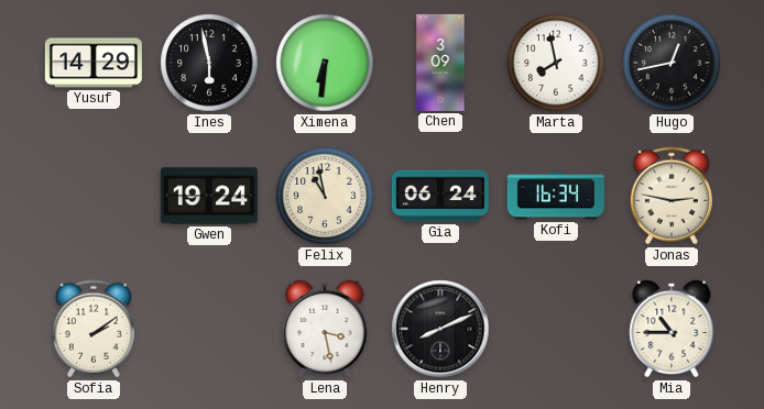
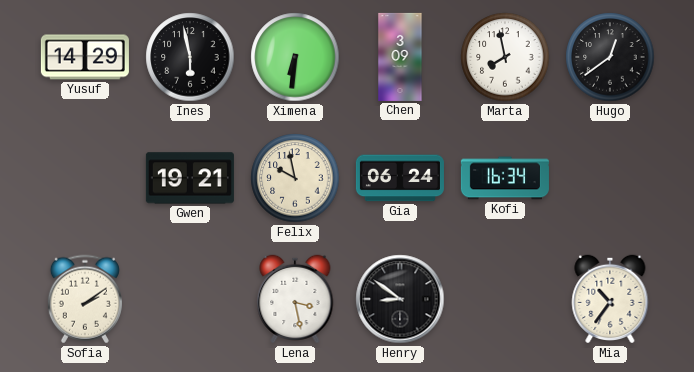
Hugo: 12:43 -> 12:39
Gwen: 19:24 -> 19:21
Felix: 10:58 -> 9:58
Jonas: 2:47 -> none
Henry: 8:11 -> 8:51
Mia: 10:45 -> 10:36
